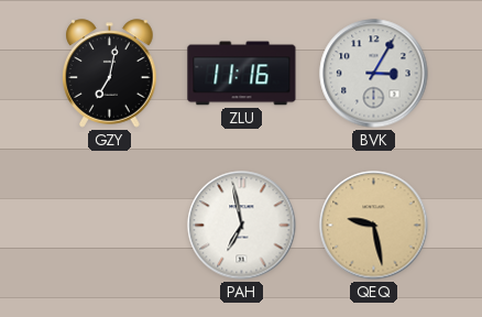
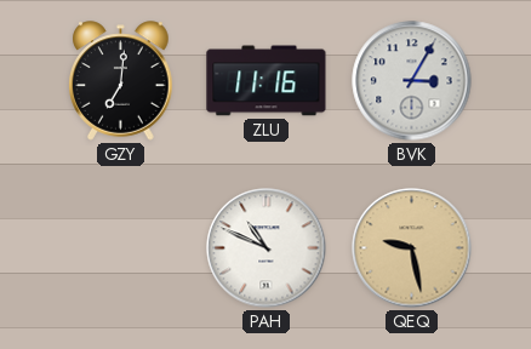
GZY: 7:02 -> 7:01
PAH: 6:58 -> 10:49
